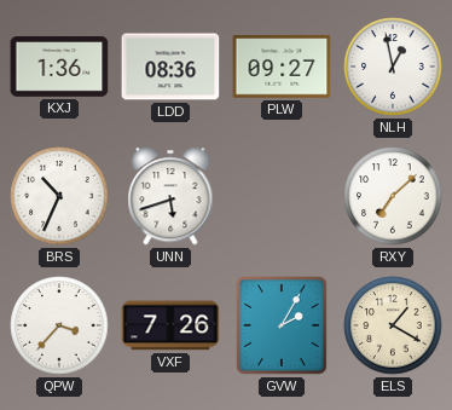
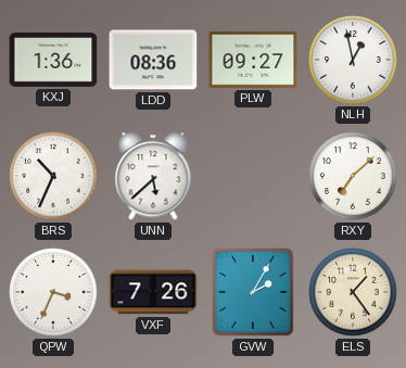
UNN: 5:42 -> 5:38
QPW: 3:37 -> 3:34
ELS: 1:20 -> 1:24
